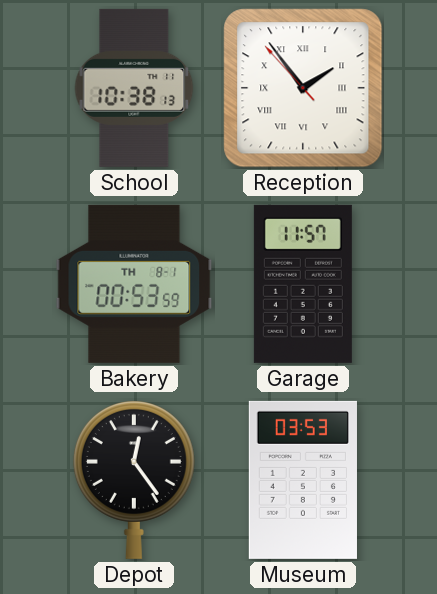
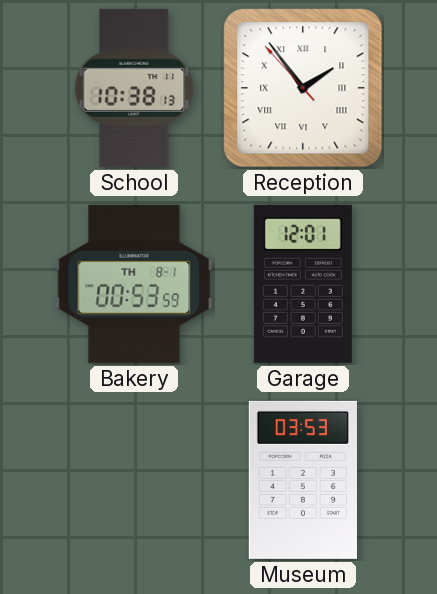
Garage: 11:57 -> 12:01
Depot: 12:24 -> none
